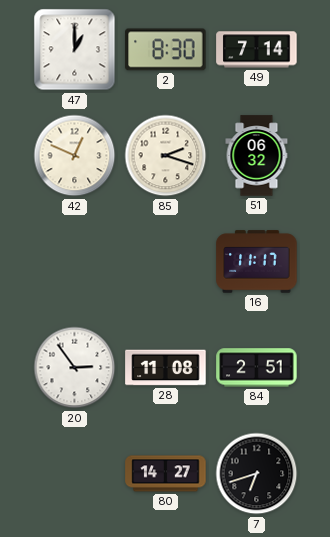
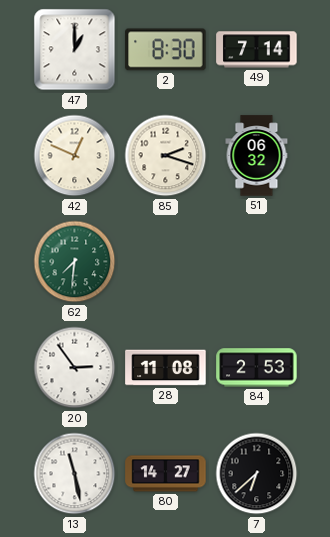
62: none -> 7:31
16: 11:17 -> none
84: 2:51 -> 2:53
13: none -> 11:28
7: 6:42 -> 6:38
